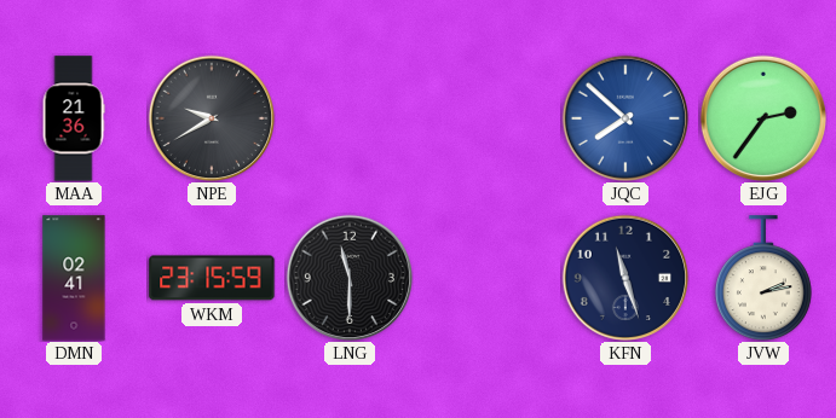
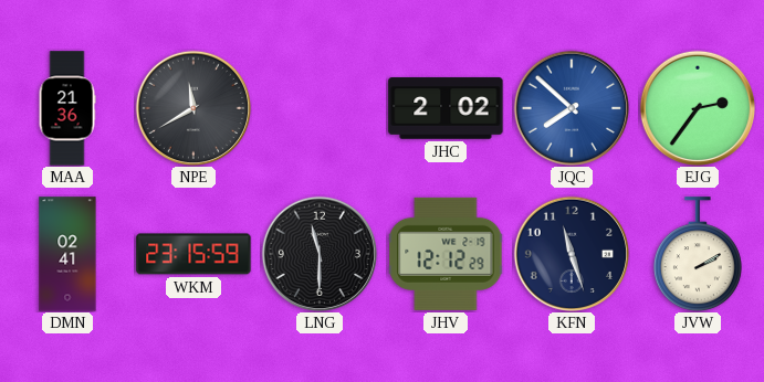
NPE: 9:40 -> 11:40
JHC: none -> 2:02
JHV: none -> 12:12
JVW: 2:13 -> 2:10
